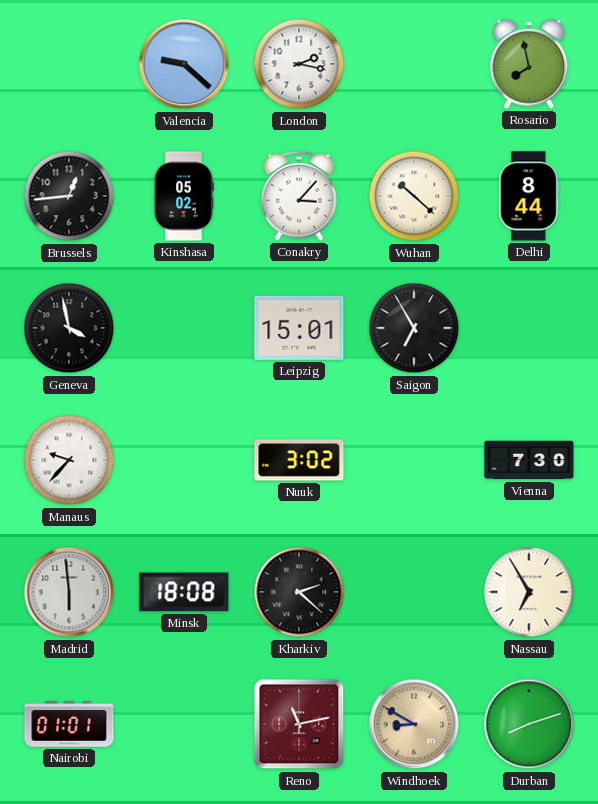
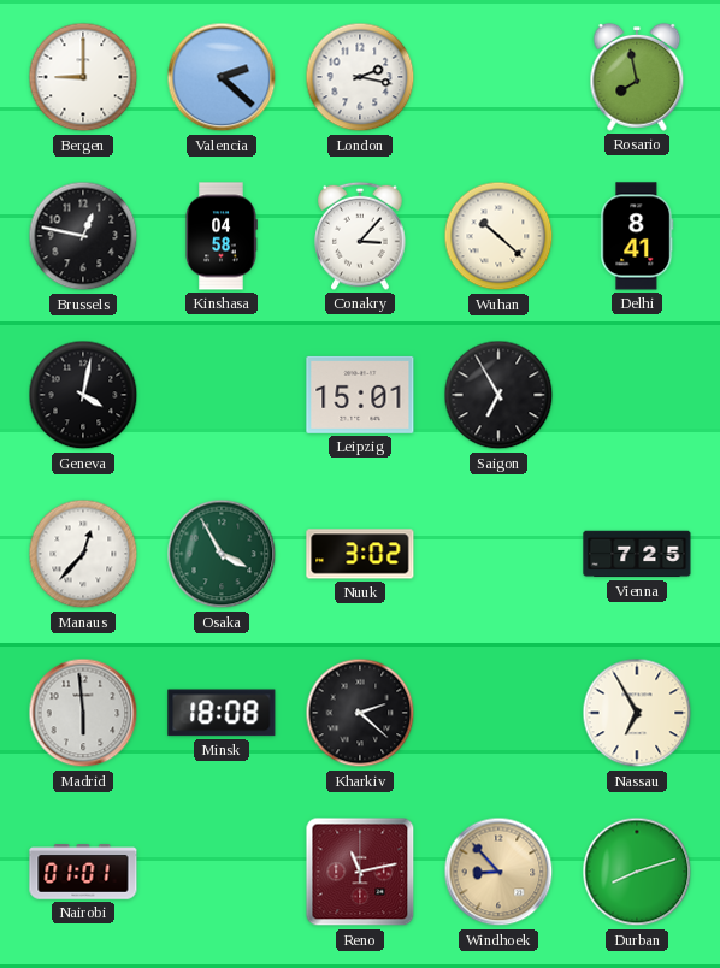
Bergen: none -> 9:00
Valencia: 9:22 -> 2:22
Brussels: 12:44 -> 12:47
Kinshasa: 05:02 -> 04:58
Delhi: 8:44 -> 8:41
Geneva: 3:58 -> 4:02
Manaus: 9:37 -> 12:37
Osaka: none -> 3:55
Vienna: 7:30 -> 7:25
Windhoek: 8:50 -> 8:53
